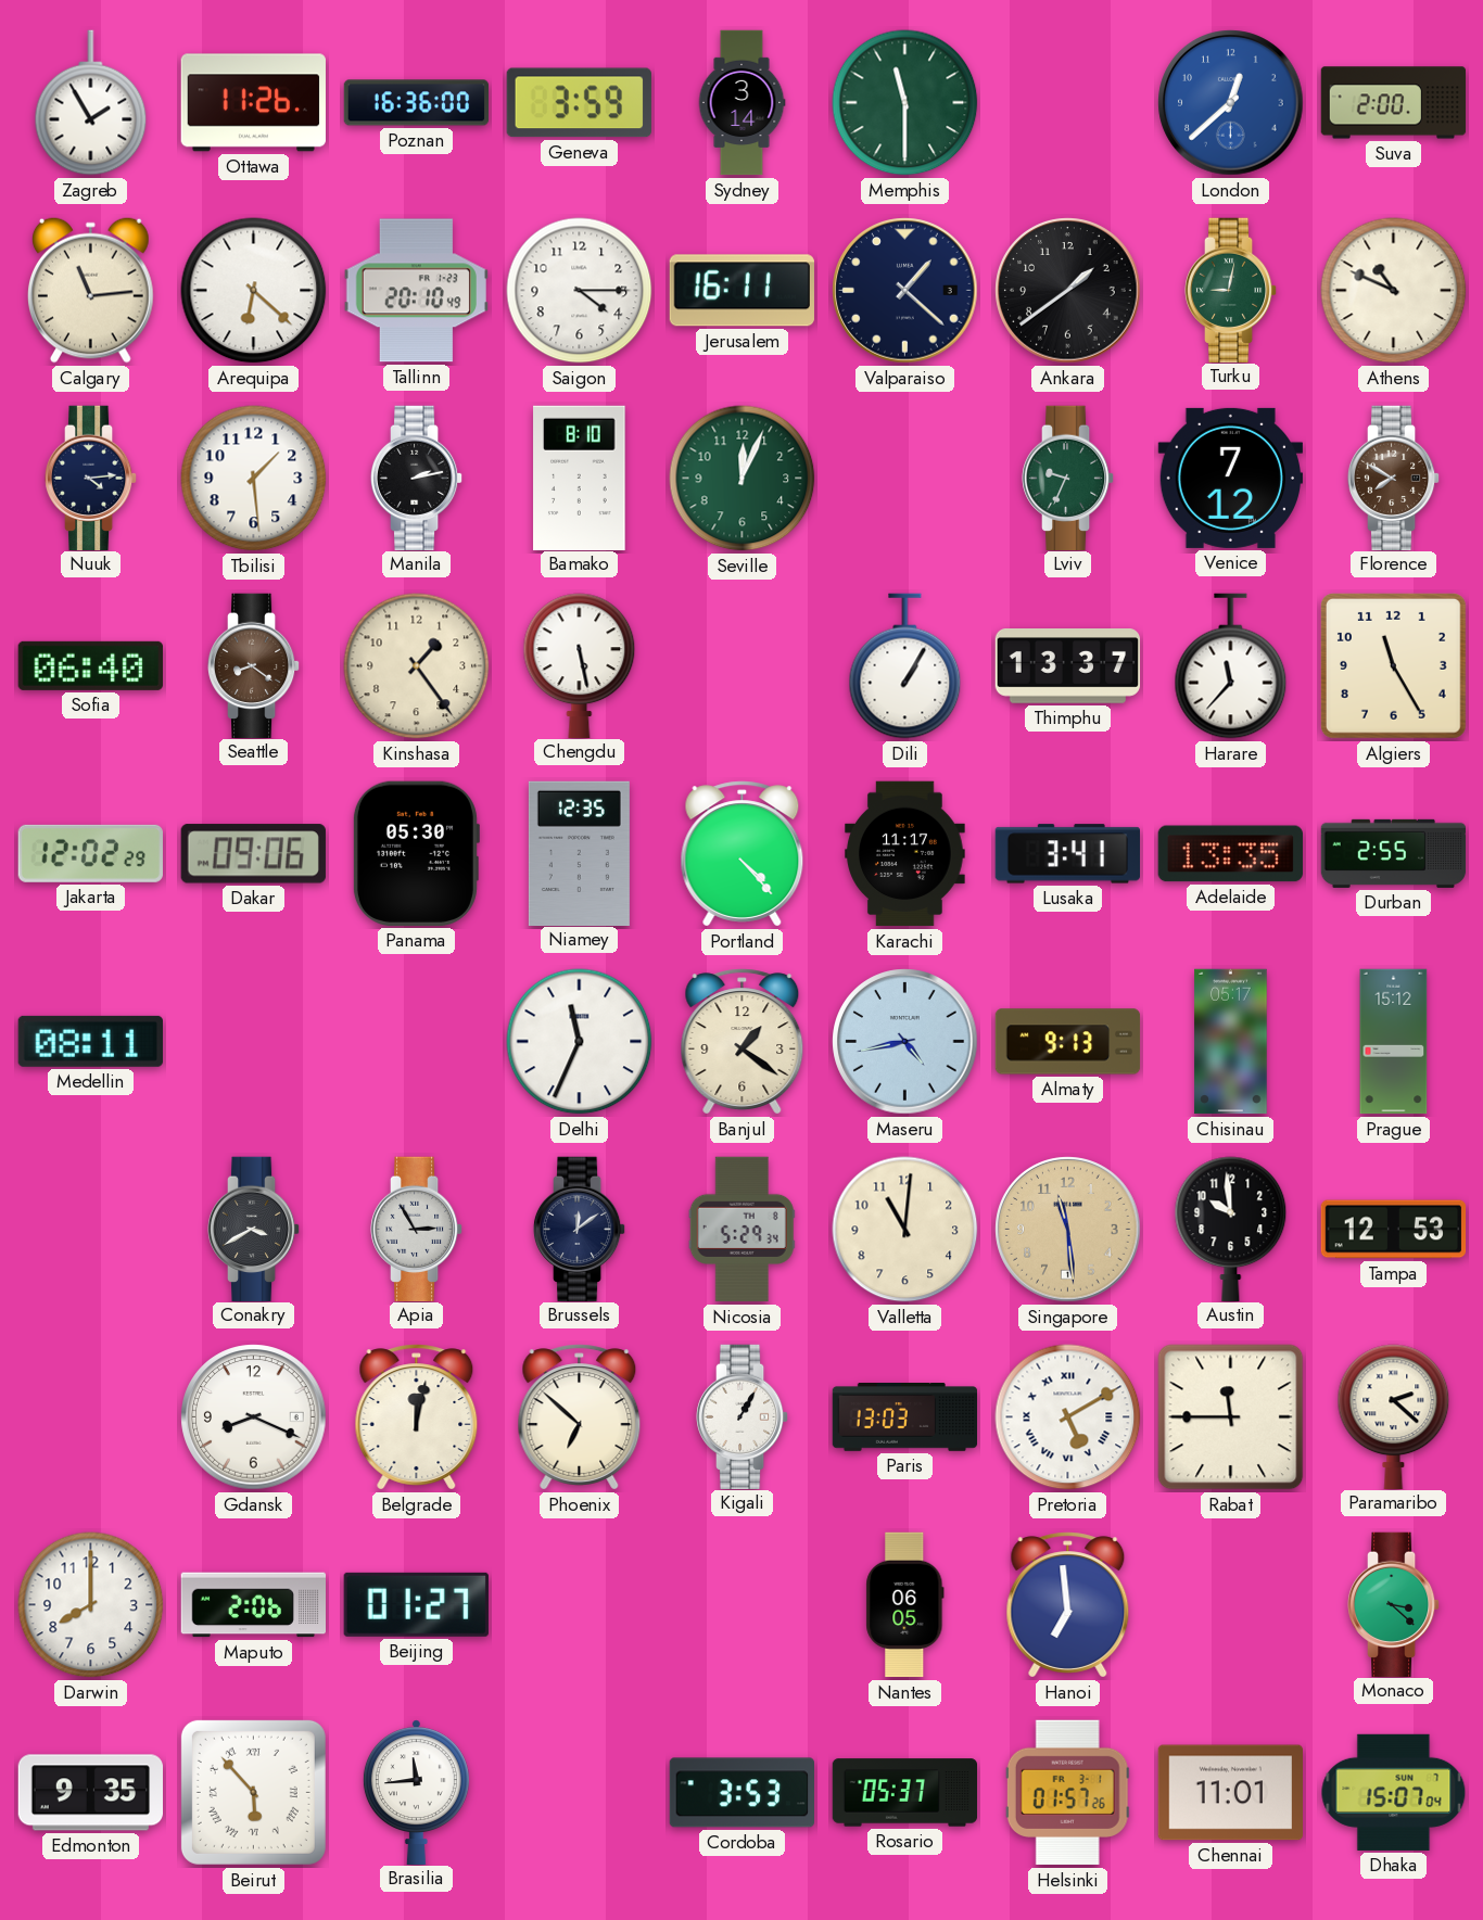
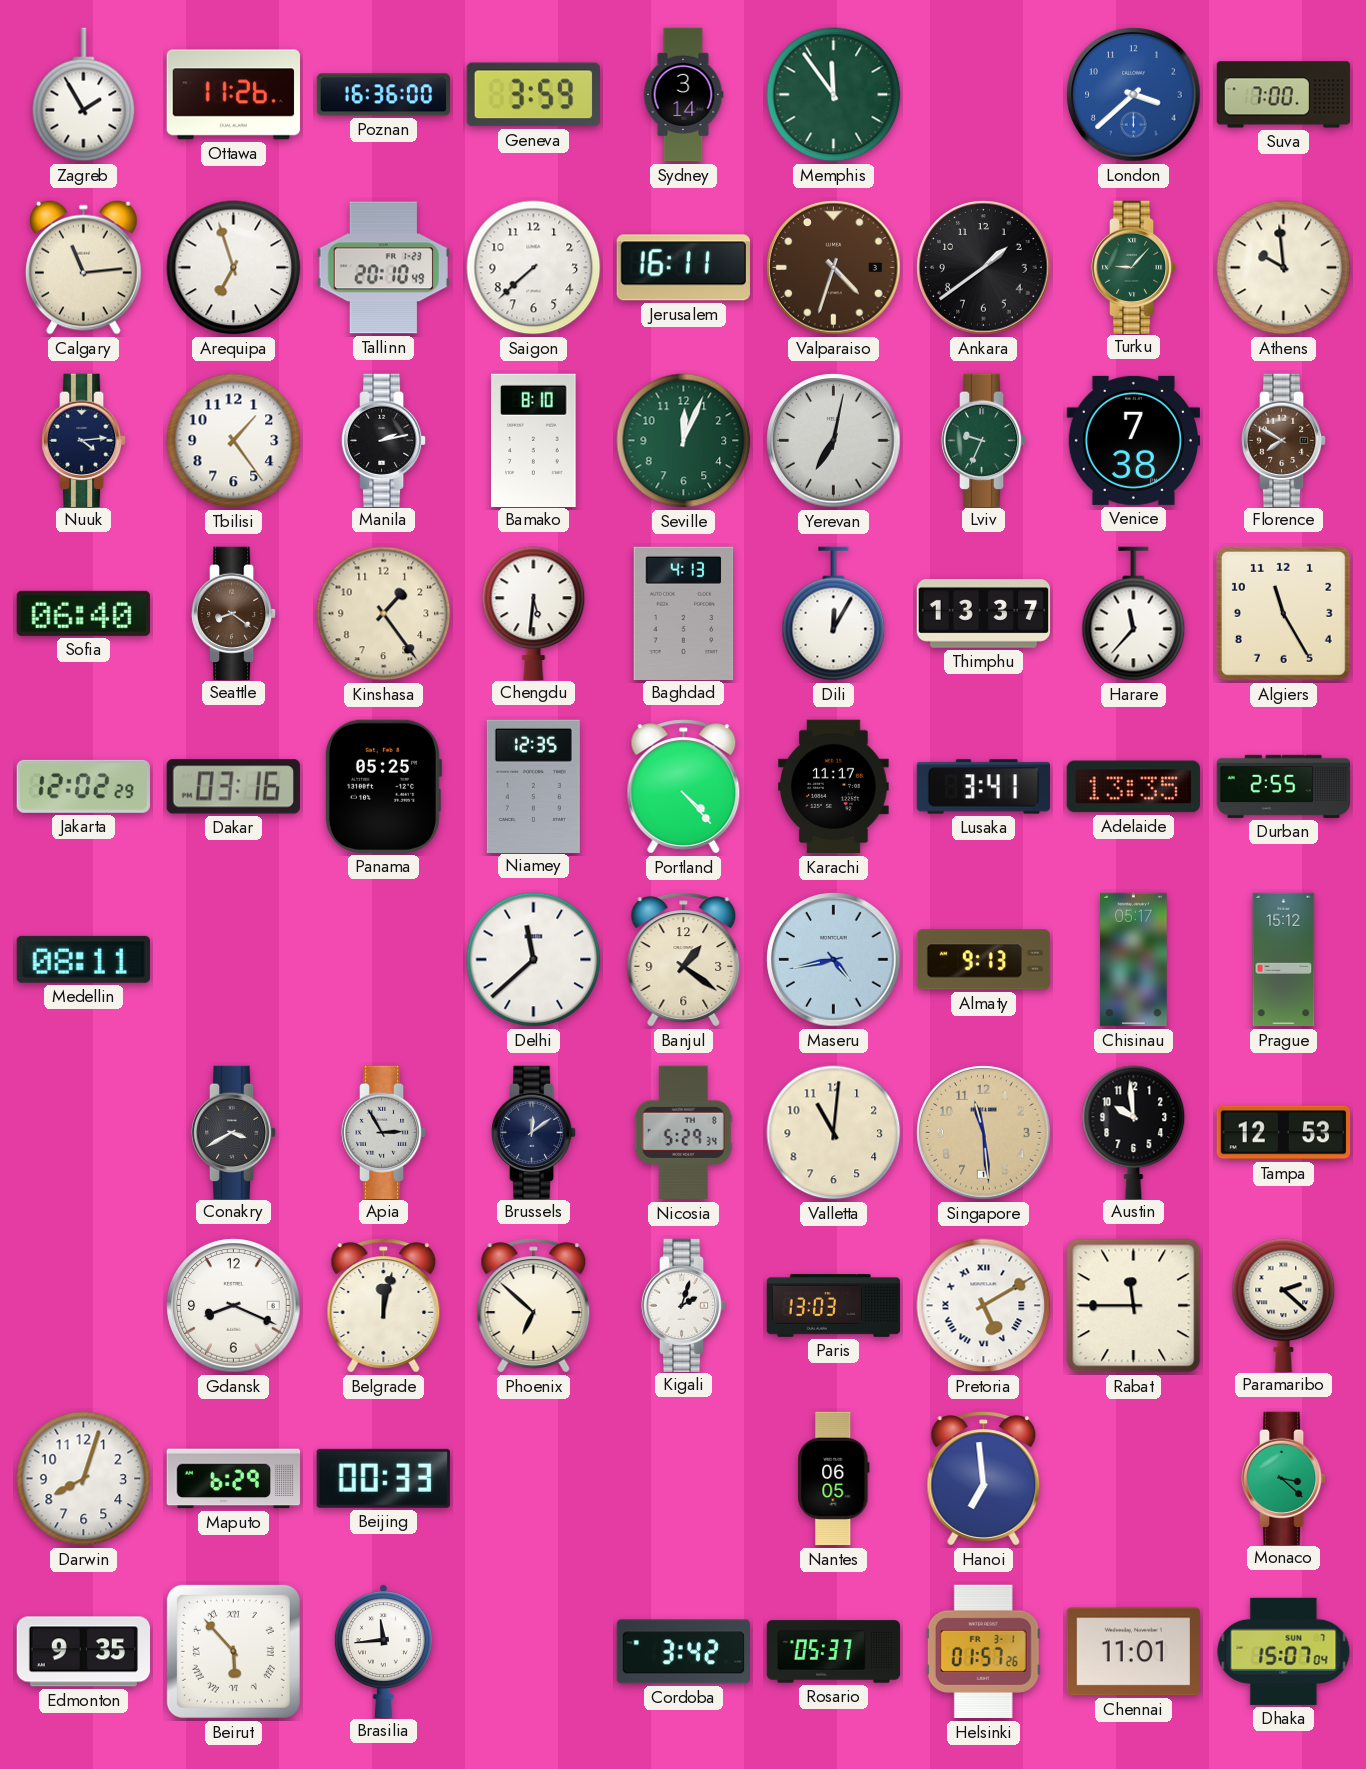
Memphis: 11:30 -> 11:54
London: 12:38 -> 3:38
Suva: 2:00 -> 7:00
Arequipa: 6:22 -> 6:57
Saigon: 4:15 -> 7:38
Valparaiso: 1:22 -> 4:33
Valparaiso dial: navy -> brown
Turku: 9:02 -> 9:07
Athens: 10:49 -> 9:59
Tbilisi: 1:29 -> 1:24
Yerevan: none -> 7:02
Venice: 7:12 -> 7:38
Chengdu: 5:28 -> 5:31
Baghdad: none -> 4:13
Dili: 1:05 -> 12:05
Dakar: 09:06 -> 03:16
Panama: 05:30 -> 05:25
Delhi: 11:34 -> 11:38
Kigali: 1:05 -> 2:03
Darwin: 8:00 -> 8:03
Maputo: 2:06 -> 6:29
Beijing: 01:27 -> 00:33
Cordoba: 3:53 -> 3:42
